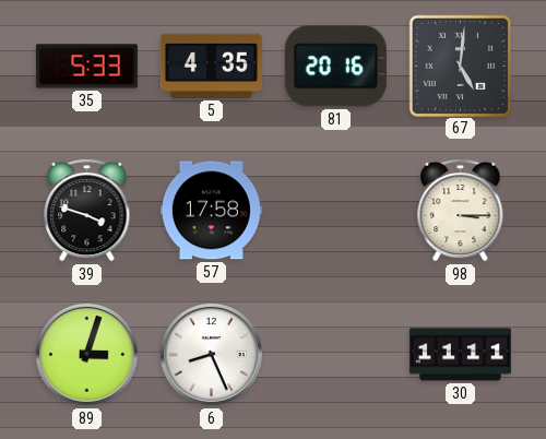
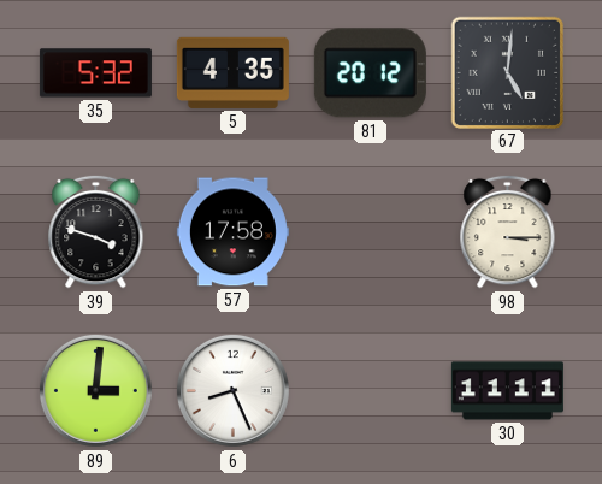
35: 5:33 -> 5:32
81: 20:16 -> 20:12
89: 3:03 -> 3:01
